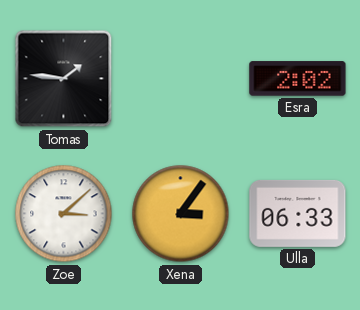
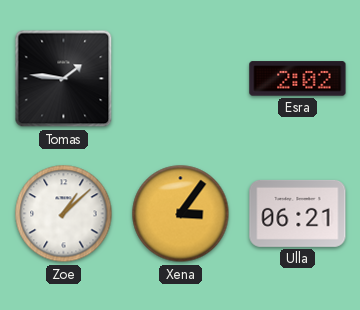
Zoe: 3:08 -> 1:08
Ulla: 06:33 -> 06:21
